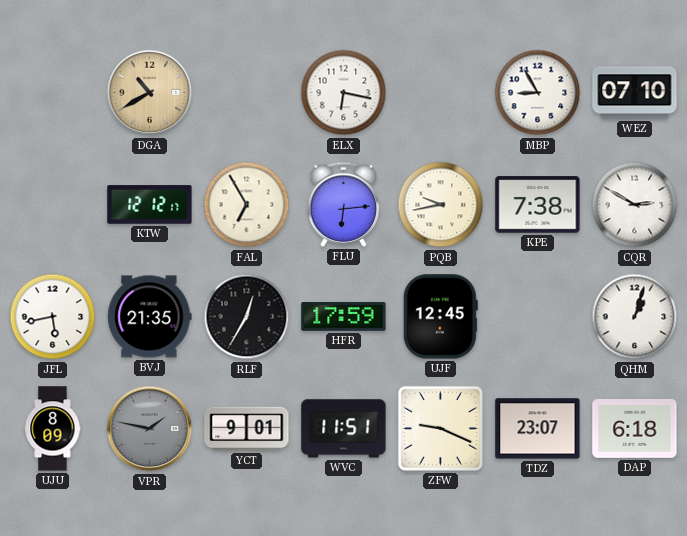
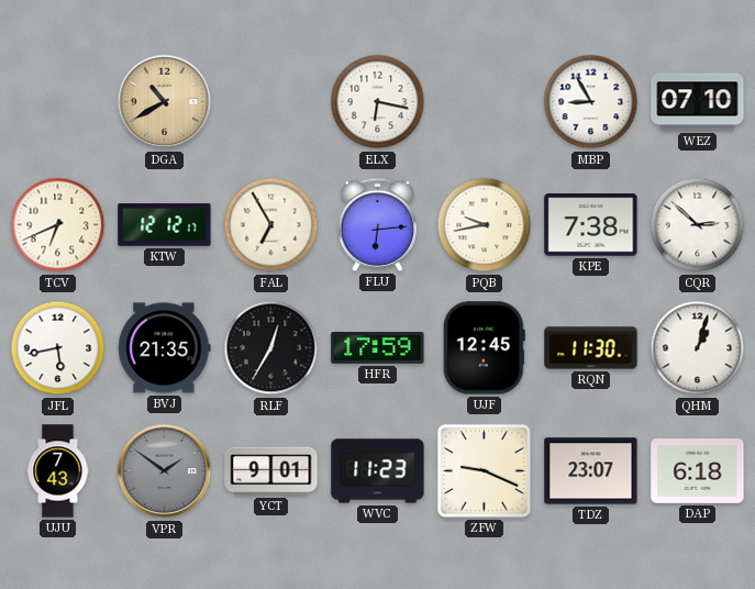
TCV: none -> 6:41
CQR: 2:50 -> 2:52
RQN: none -> 11:30
UJU: 8:09 -> 7:43
VPR: 1:47 -> 1:51
WVC: 11:51 -> 11:23
